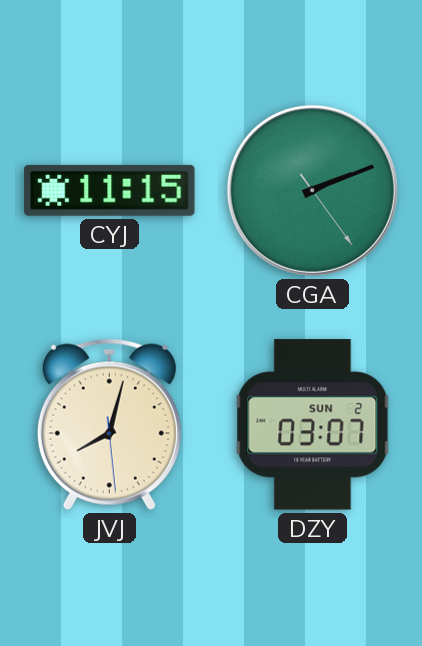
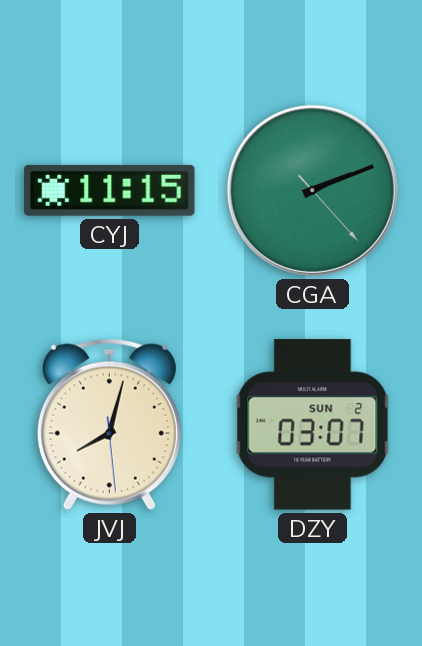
CGA: 2:11:24 -> 2:11:23
